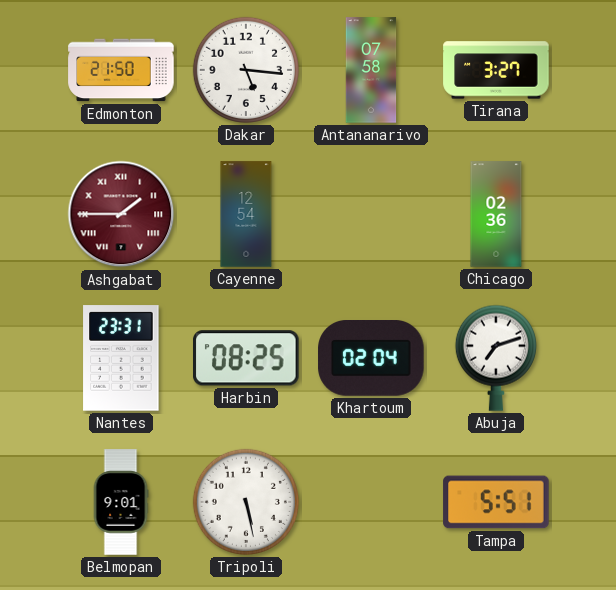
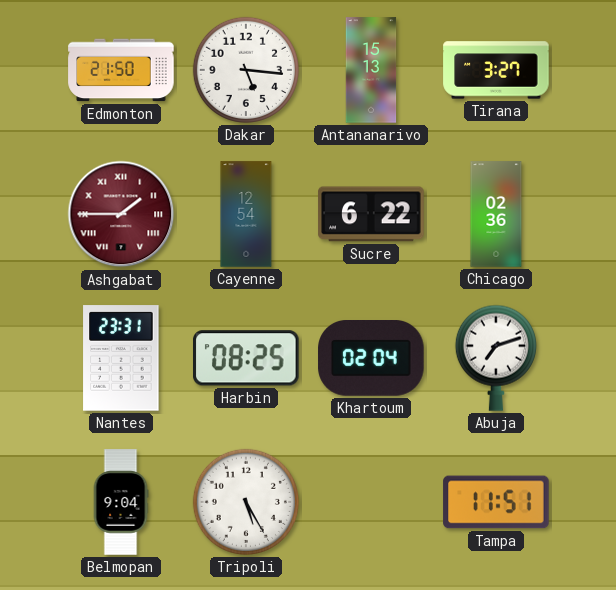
Antananarivo: 07:58 -> 15:13
Sucre: none -> 6:22
Belmopan: 9:01 -> 9:04
Tripoli: 5:28 -> 5:25
Tampa: 5:51 -> 11:51
